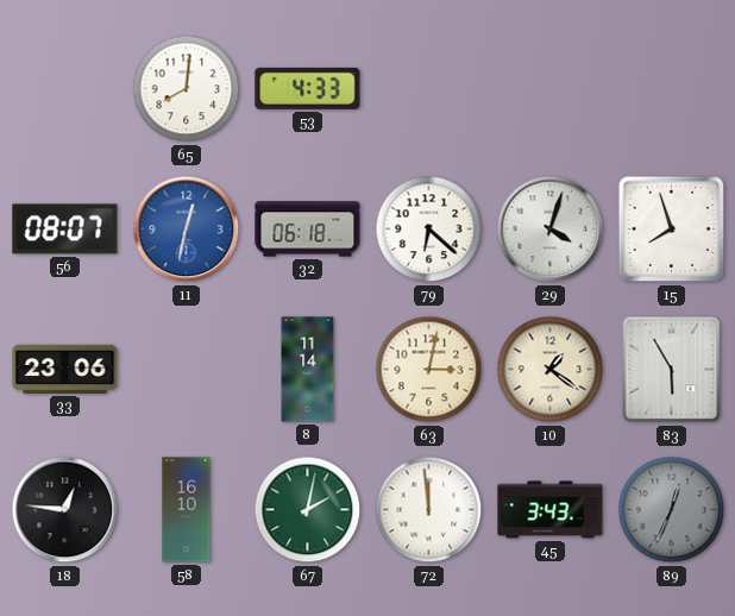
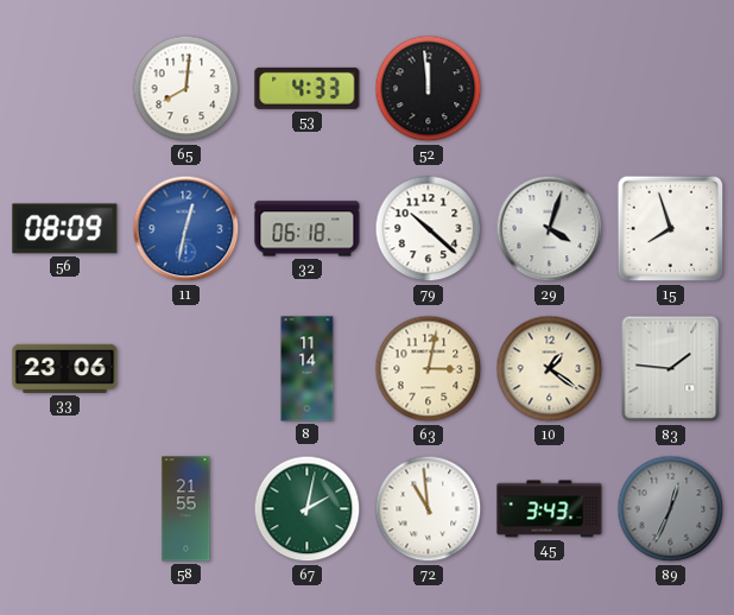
52: none -> 11:59
56: 08:07 -> 08:09
79: 6:22 -> 10:22
83: 5:55 -> 1:46
18: 12:46 -> none
58: 16:10 -> 21:55
72: 11:59 -> 10:59
